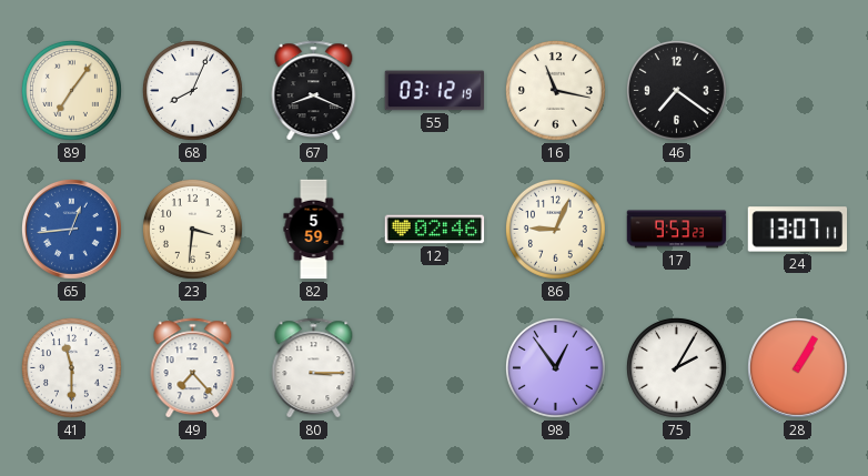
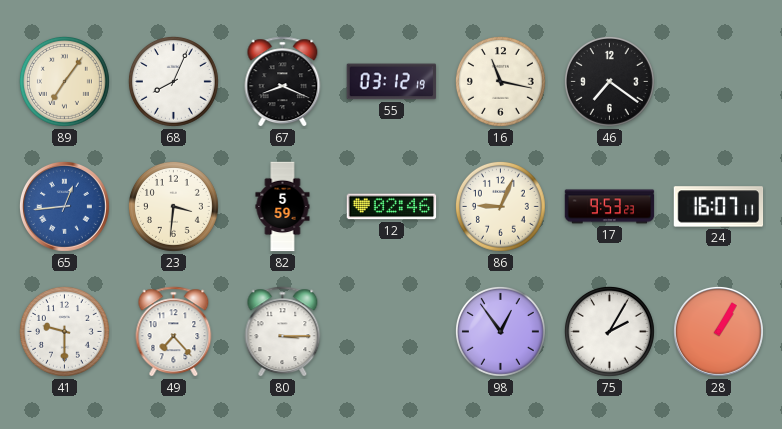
24: 13:07 -> 16:07
41: 11:30 -> 9:30
